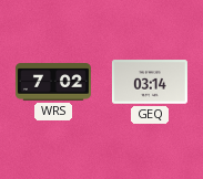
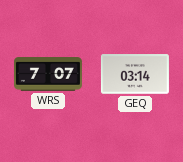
WRS: 7:02 -> 7:07
